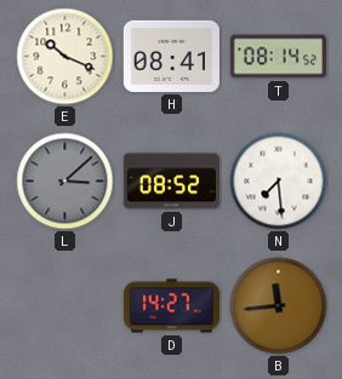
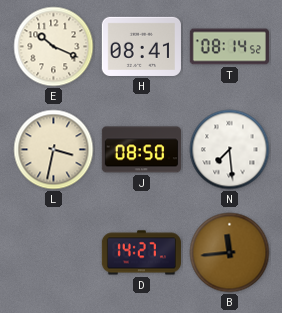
L: 3:08 -> 3:32
L dial: grey -> cream
J: 08:52 -> 08:50
